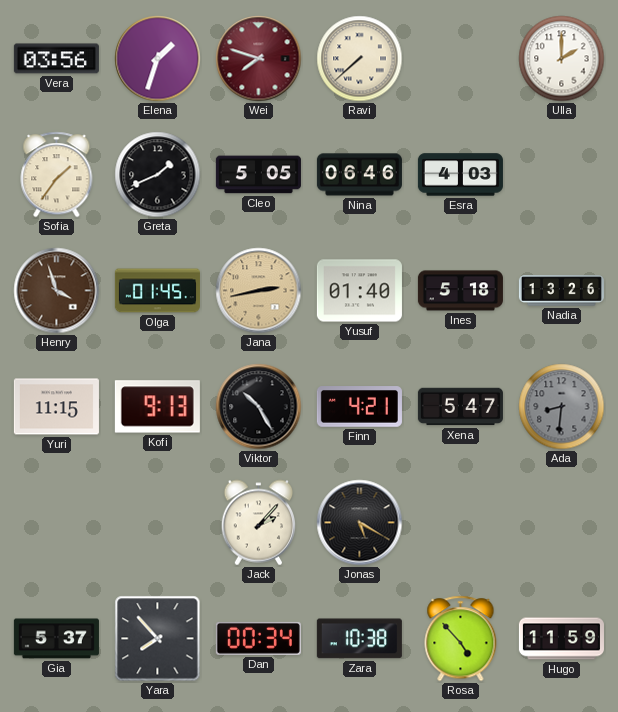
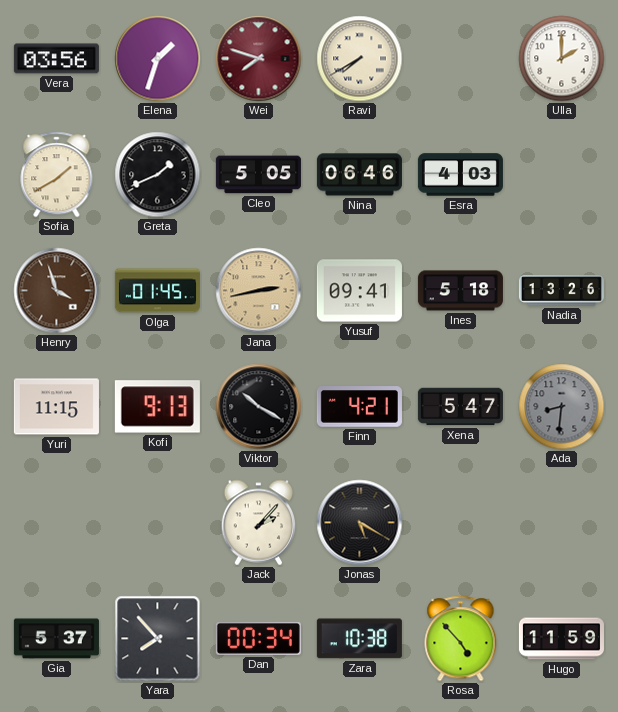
Ravi: 7:38 -> 7:40
Sofia: 1:36 -> 1:40
Yusuf: 01:40 -> 09:41
Viktor: 10:25 -> 10:20
